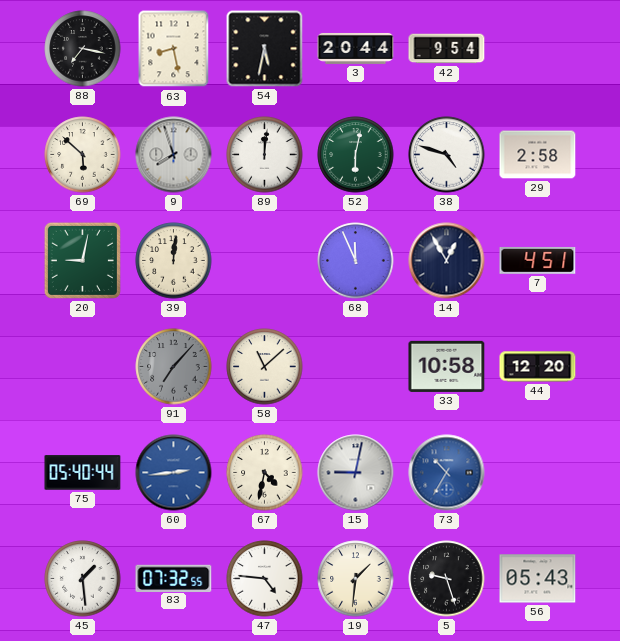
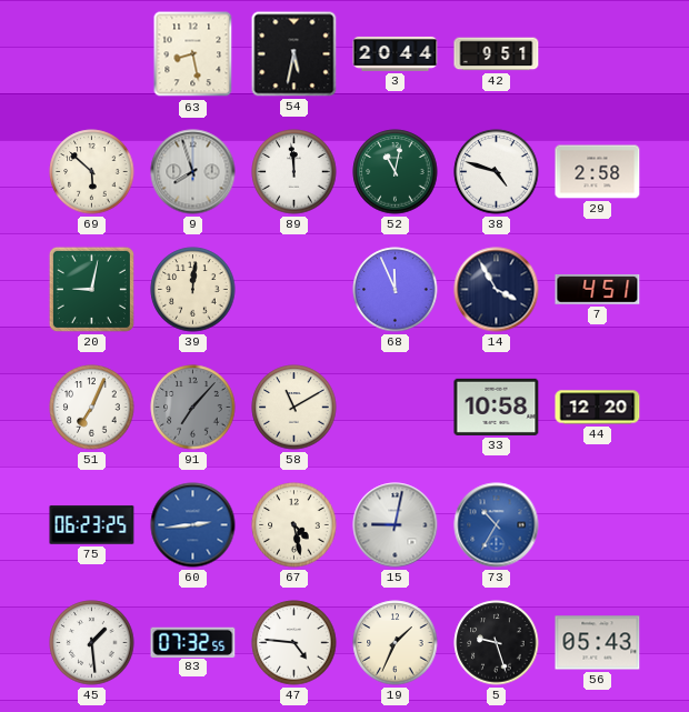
88: 7:17 -> none
42: 9:54 -> 9:51
89: 12:01 -> 11:59
52: 6:02 -> 11:02
14: 12:55 -> 3:55
51: none -> 7:04
58: 11:08 -> 11:10
75: 05:40 -> 06:23
67: 4:32 -> 4:28
19: 1:31 -> 1:34
